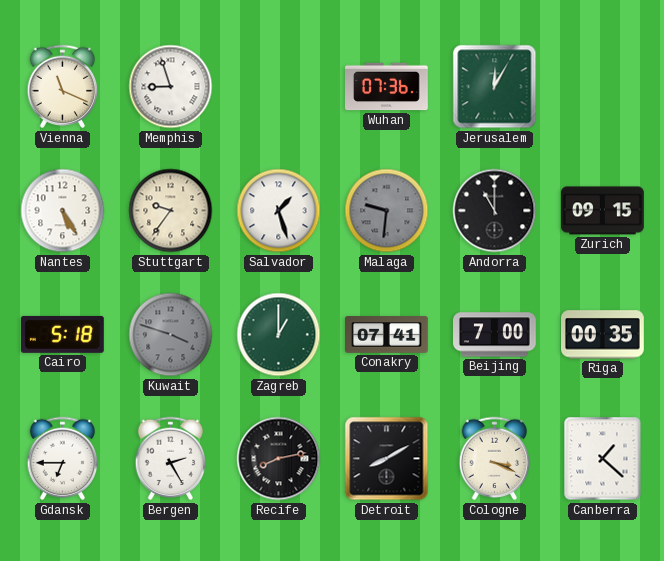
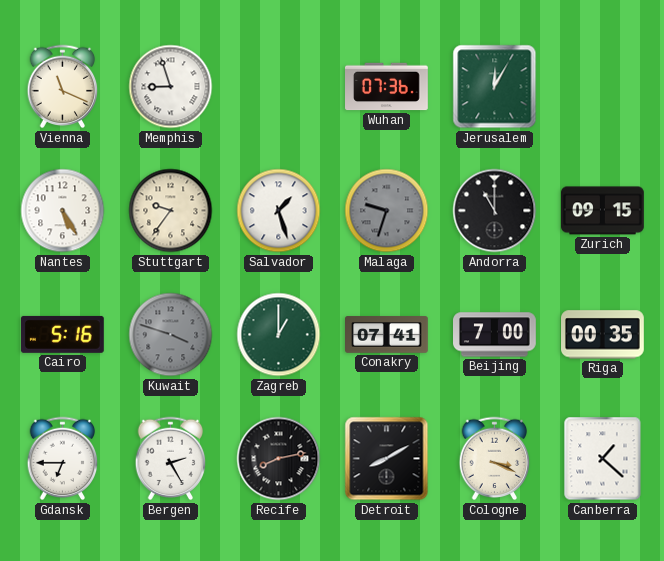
Malaga: 9:31 -> 9:33
Cairo: 5:18 -> 5:16
